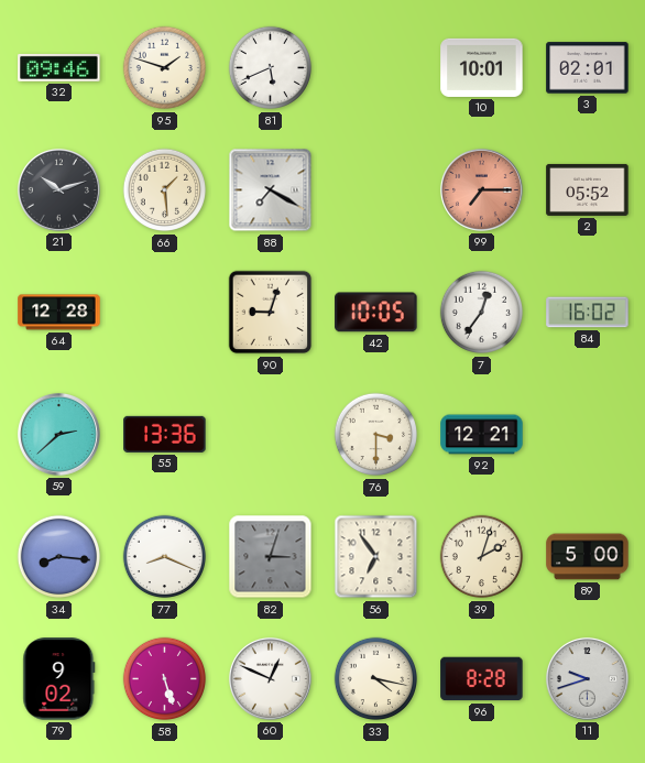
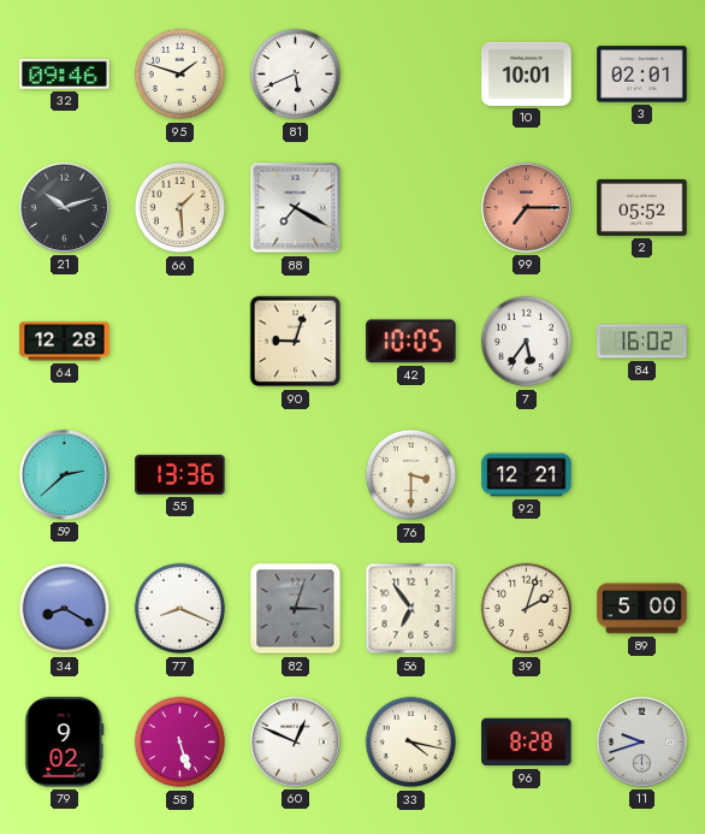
7: 12:36 -> 5:36
34: 8:16 -> 8:20
